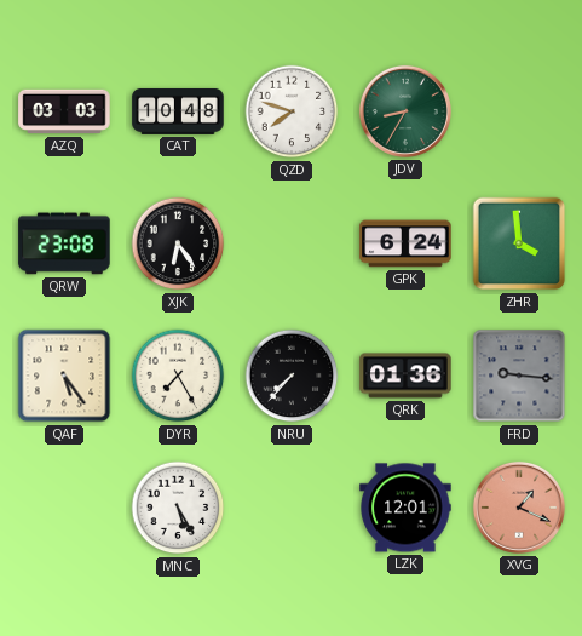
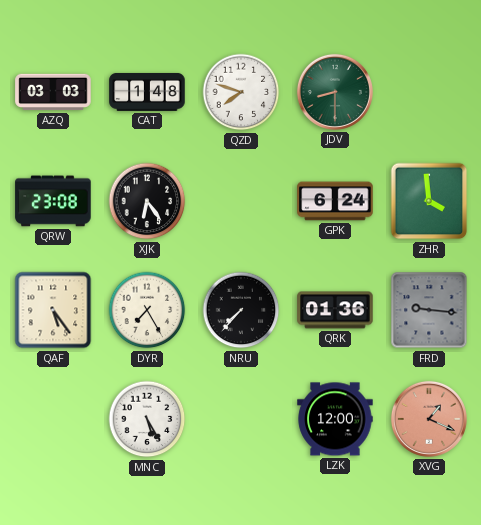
CAT: 10:48 -> 1:48
JDV: 8:35 -> 8:30
LZK: 12:01 -> 12:00
